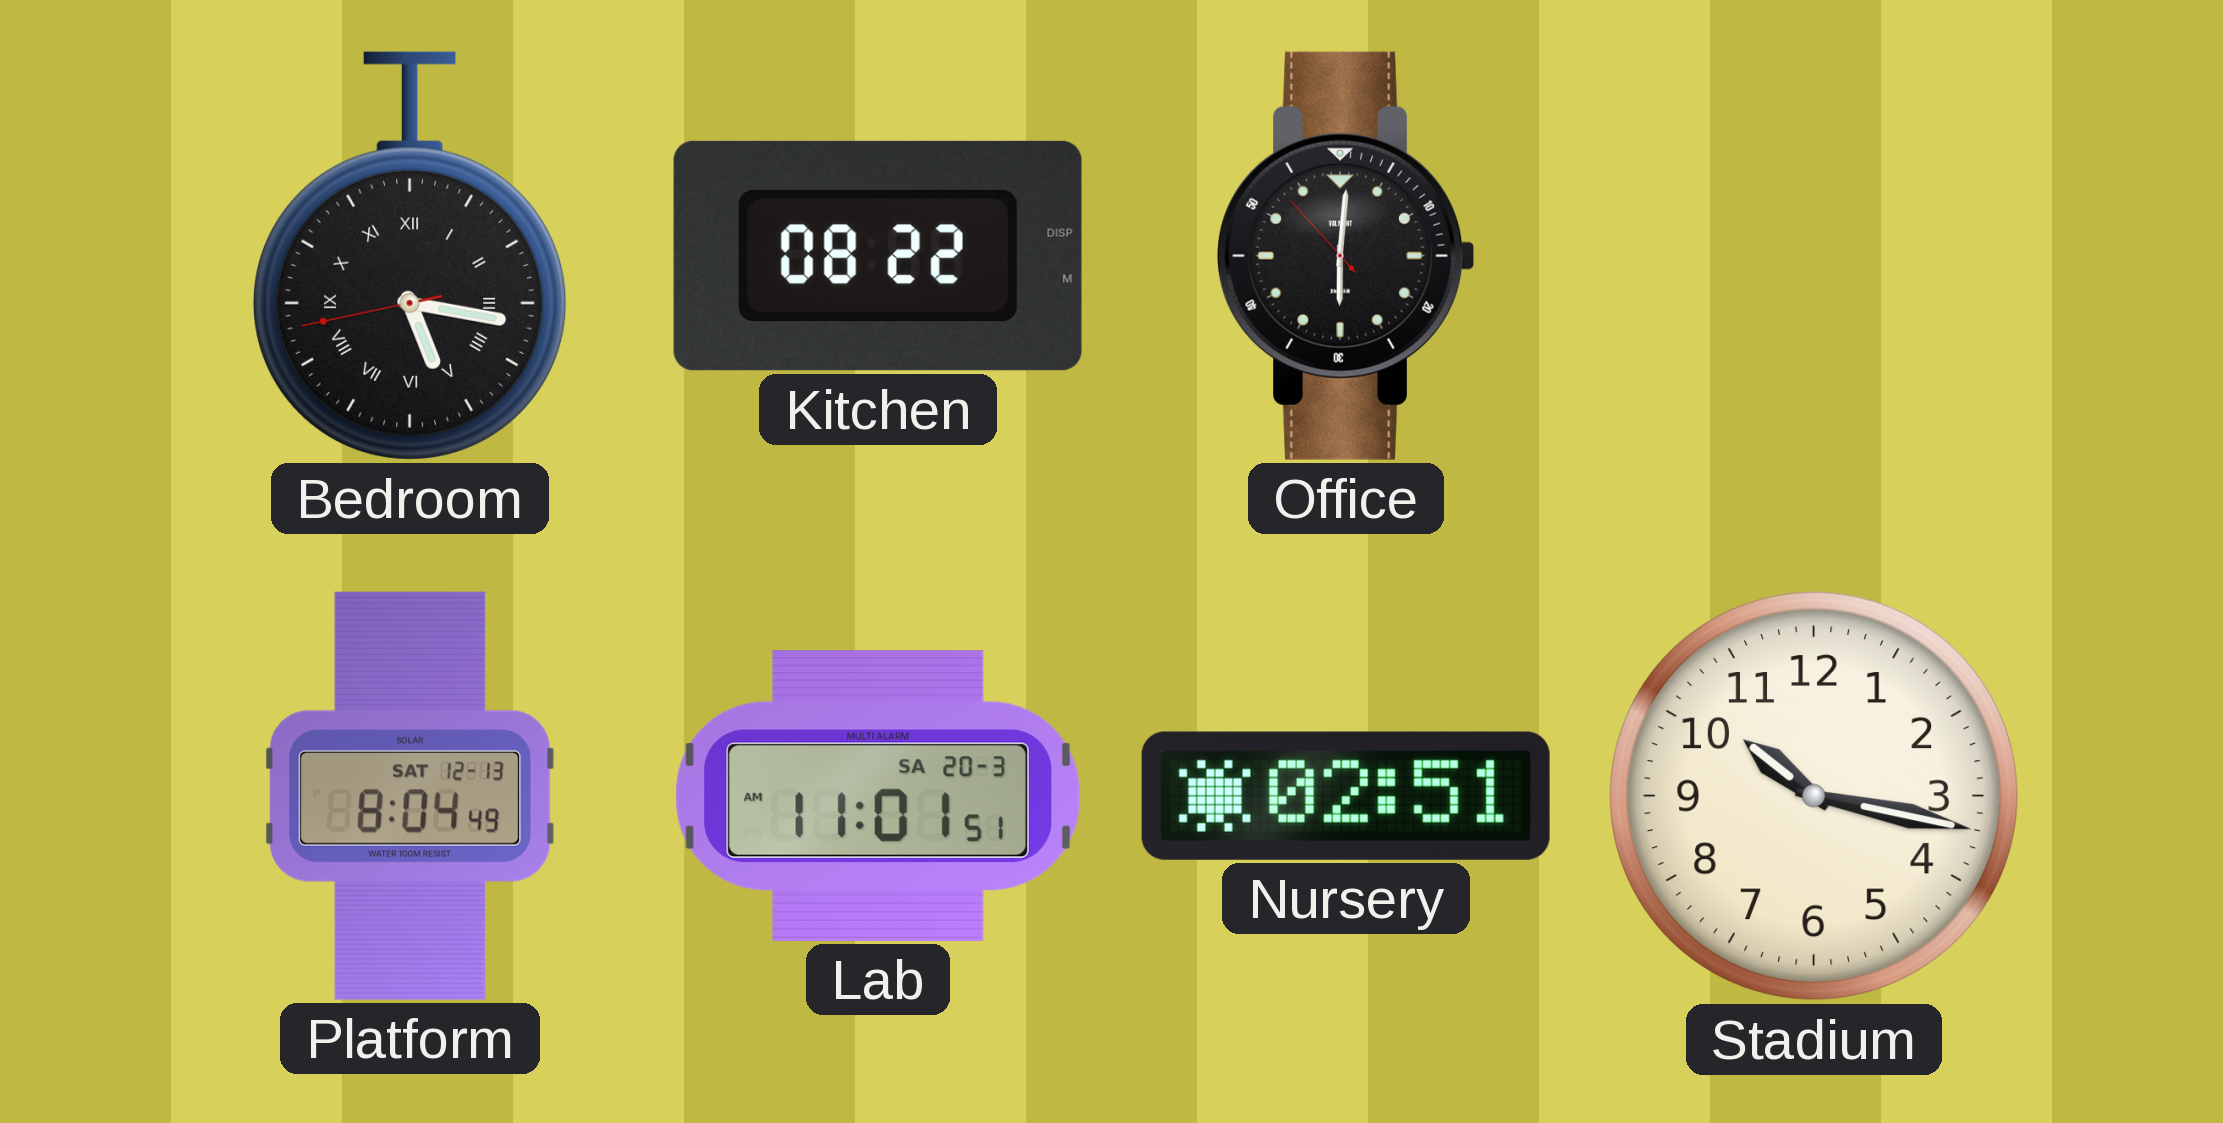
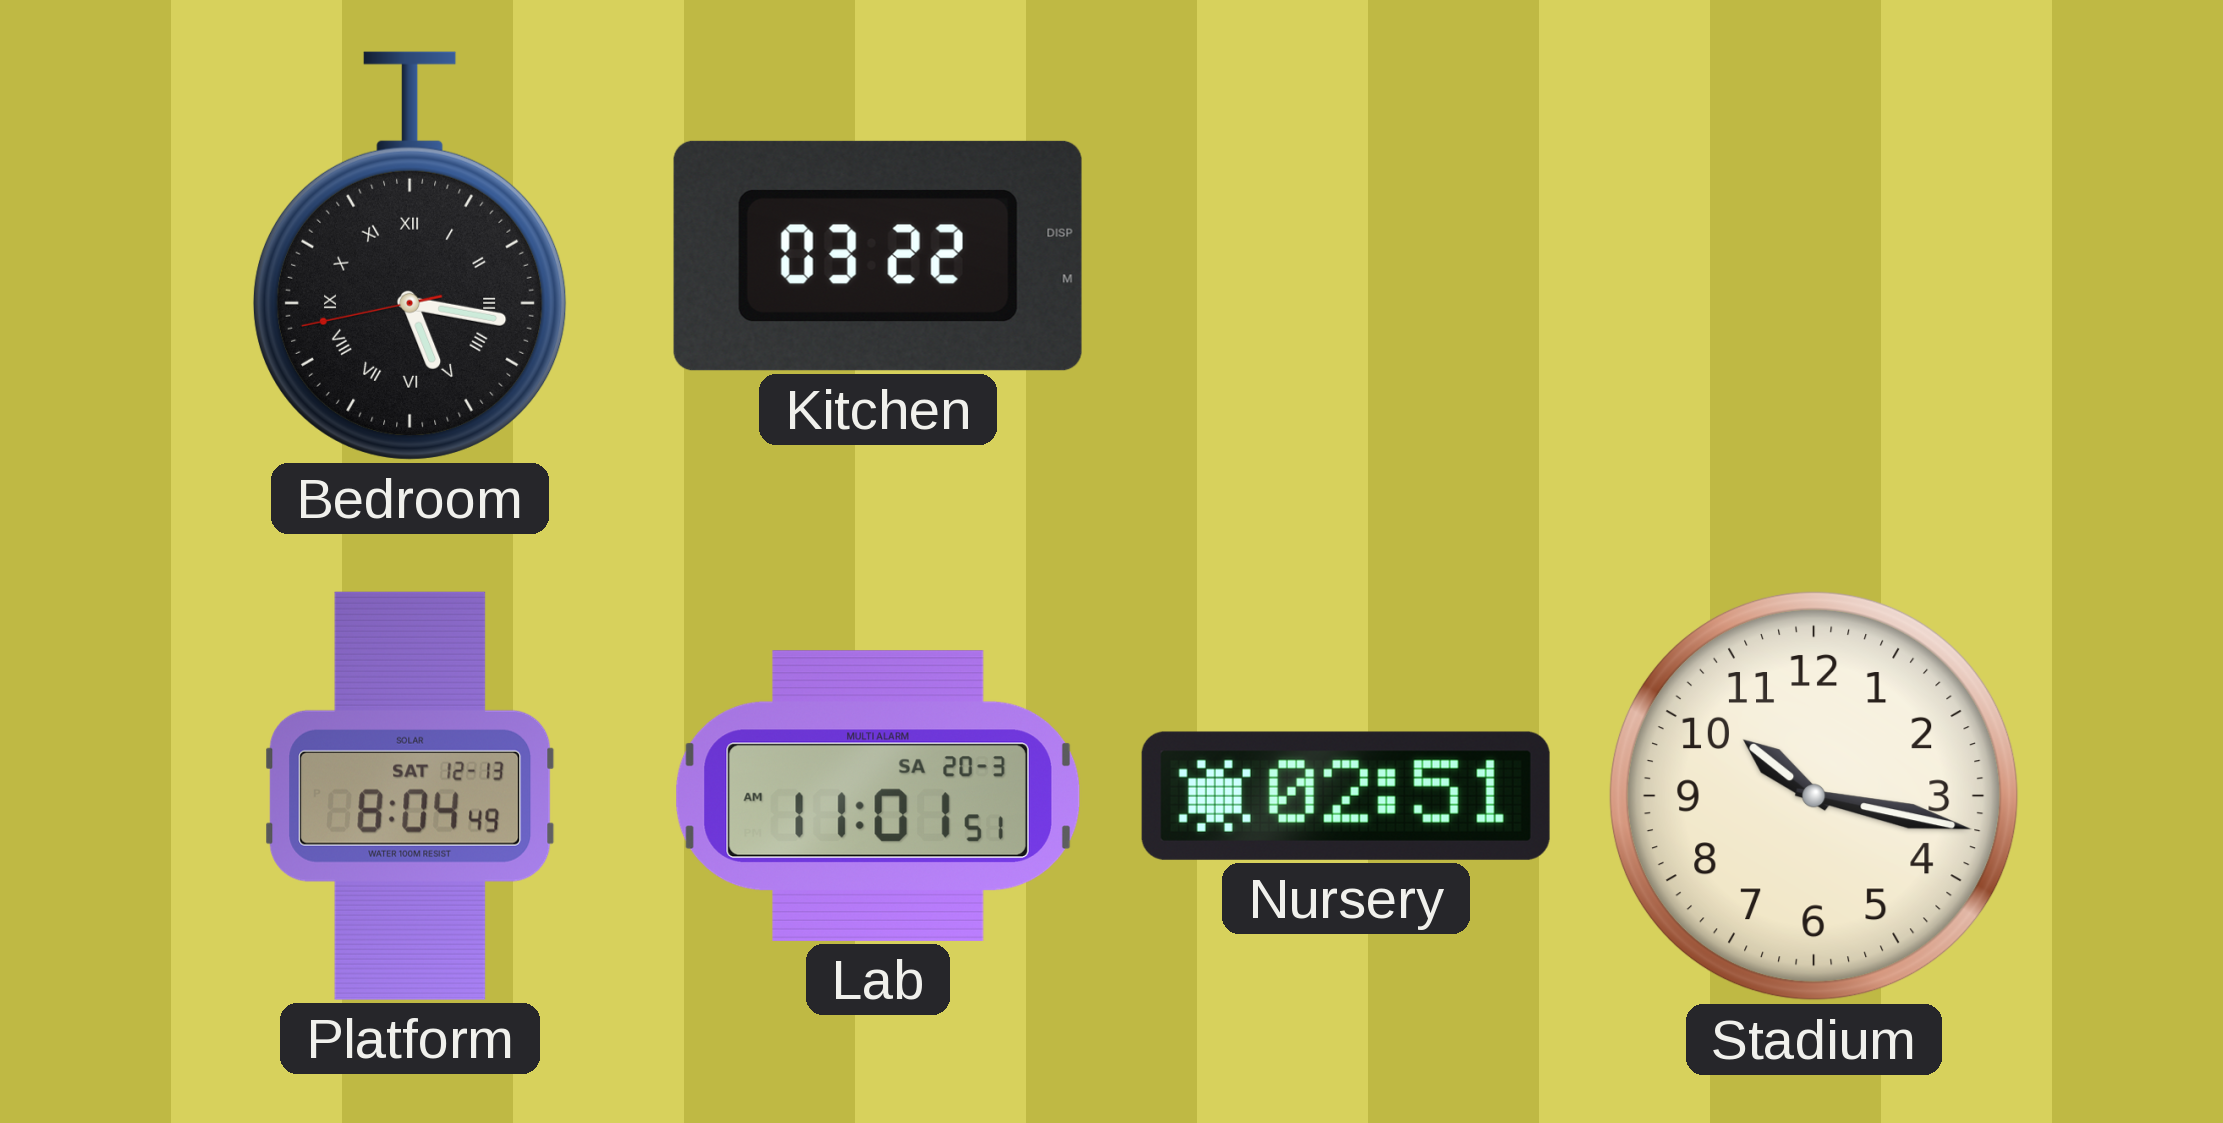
Kitchen: 08:22 -> 03:22
Office: 6:00 -> none
